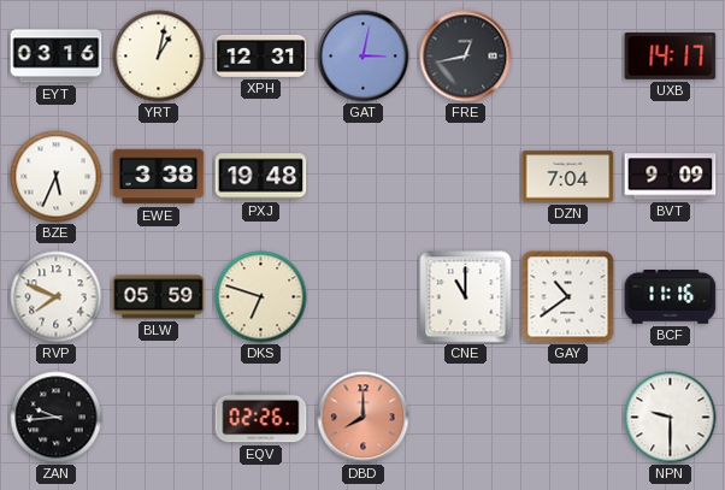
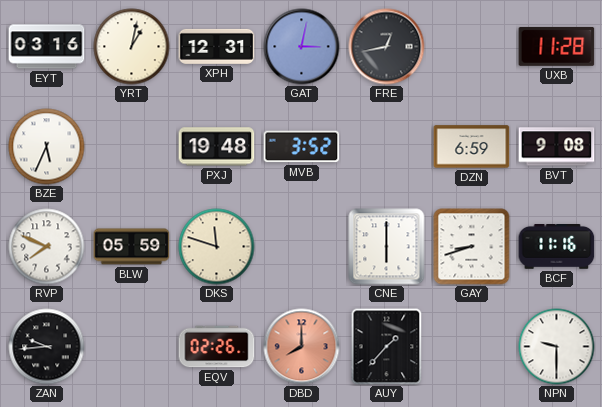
UXB: 14:17 -> 11:28
EWE: 3:38 -> none
MVB: none -> 3:52
DZN: 7:04 -> 6:59
BVT: 9:09 -> 9:08
DKS: 6:48 -> 11:48
CNE: 11:00 -> 6:00
GAY: 10:39 -> 8:42
AUY: none -> 1:37
